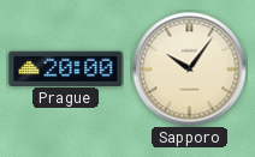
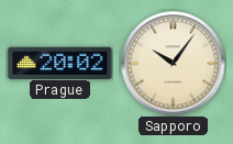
Prague: 20:00 -> 20:02
